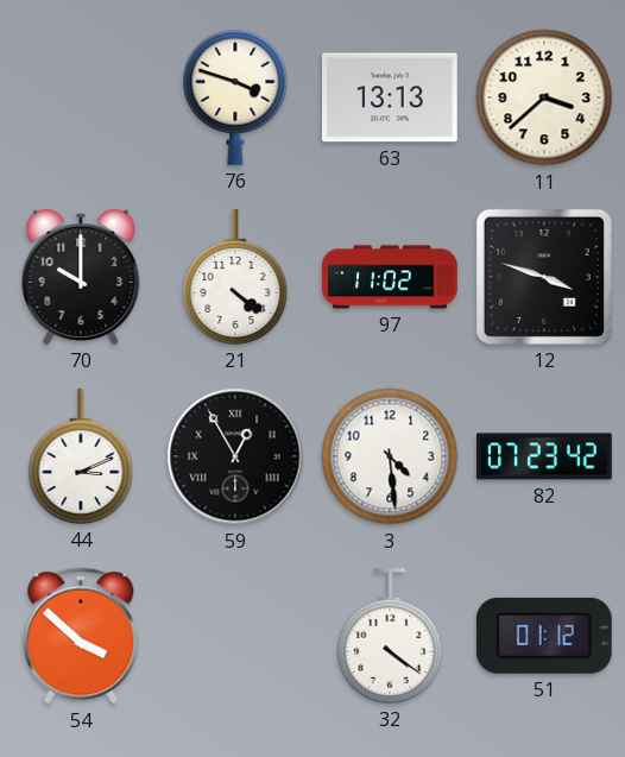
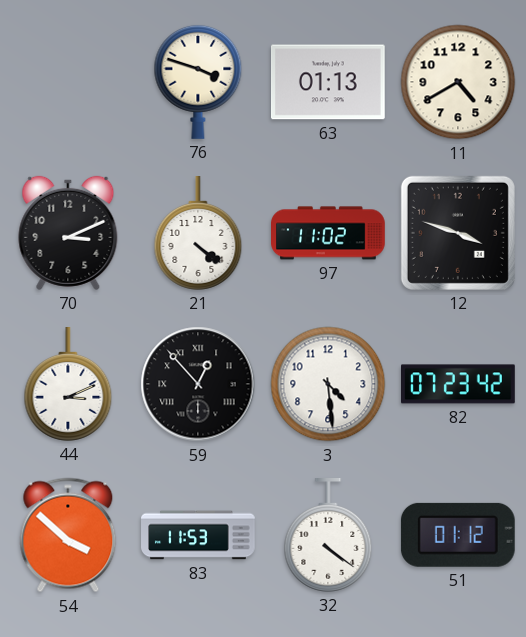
63: 13:13 -> 01:13
11: 3:38 -> 4:40
70: 10:00 -> 3:11
59: 12:55 -> 12:53
83: none -> 11:53
